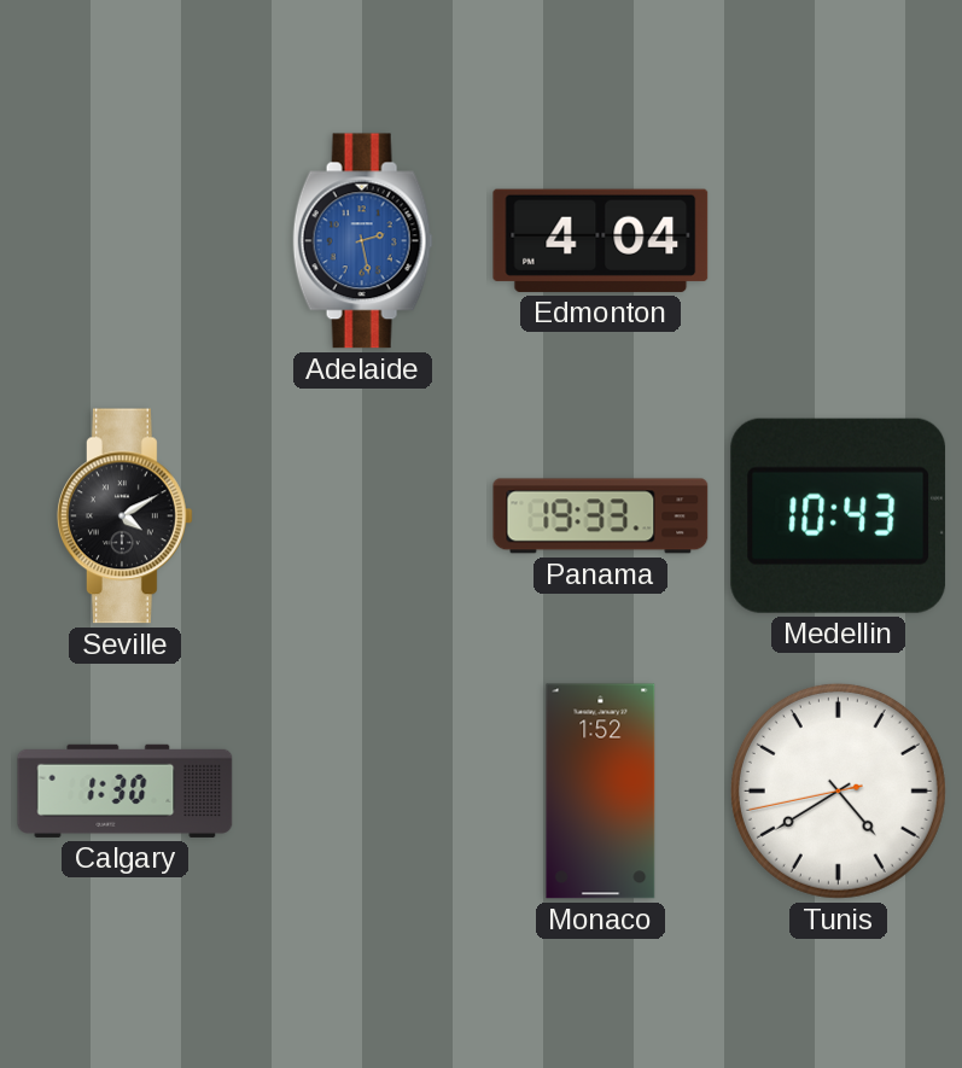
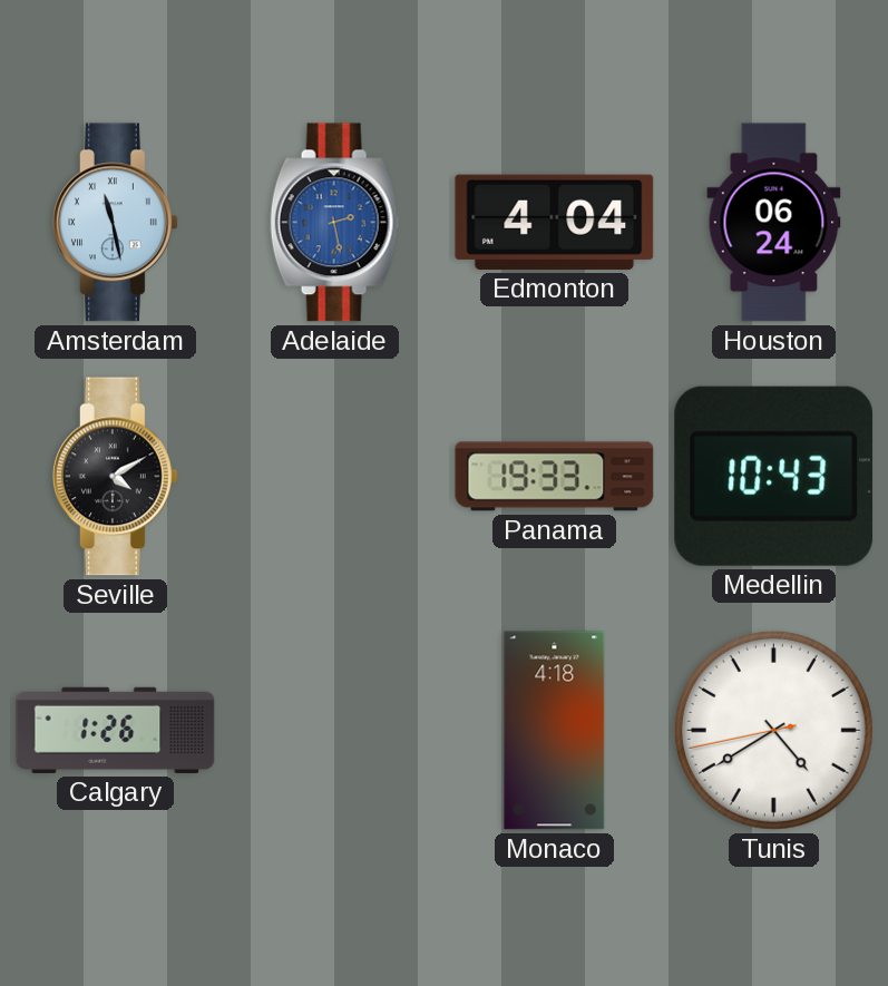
Amsterdam: none -> 11:28
Houston: none -> 06:24
Calgary: 1:30 -> 1:26
Monaco: 1:52 -> 4:18
